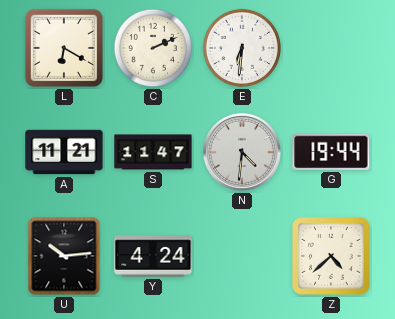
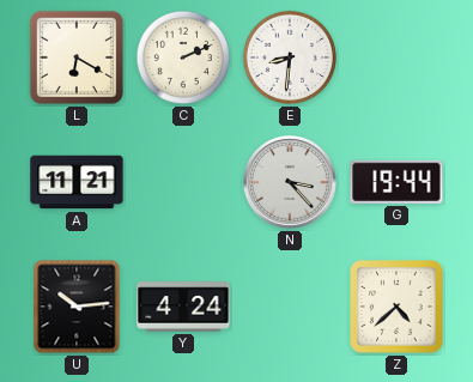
E: 6:31 -> 8:31
S: 11:47 -> none
N: 4:31 -> 3:23
